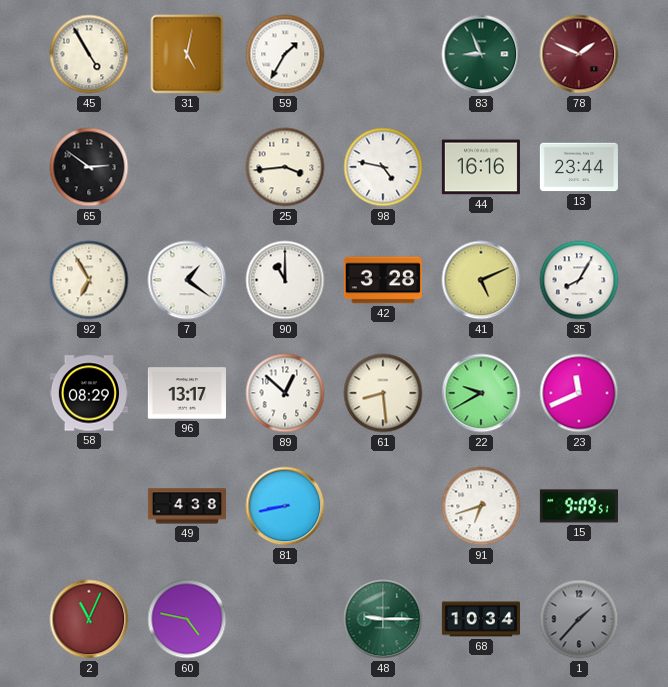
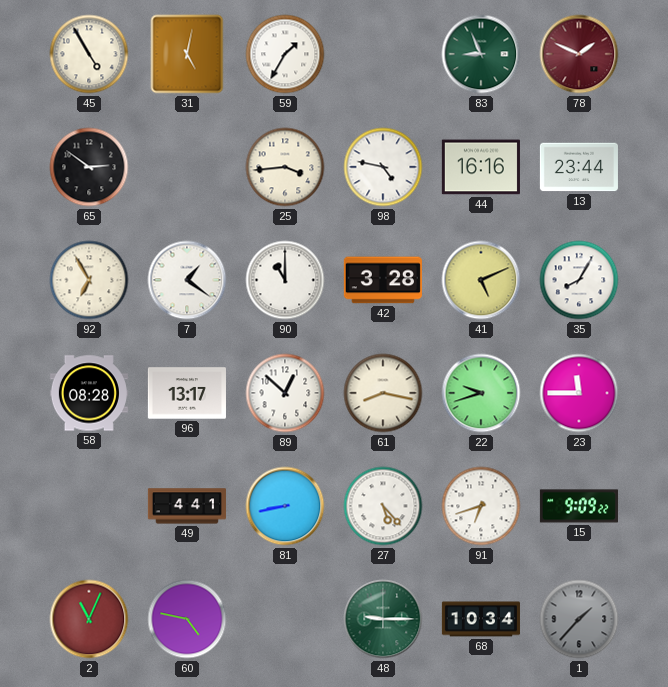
58: 08:29 -> 08:28
61: 8:29 -> 8:17
22: 9:40 -> 9:42
23: 11:41 -> 11:45
49: 4:38 -> 4:41
27: none -> 5:23
15: 9:09:51 -> 9:09:22
